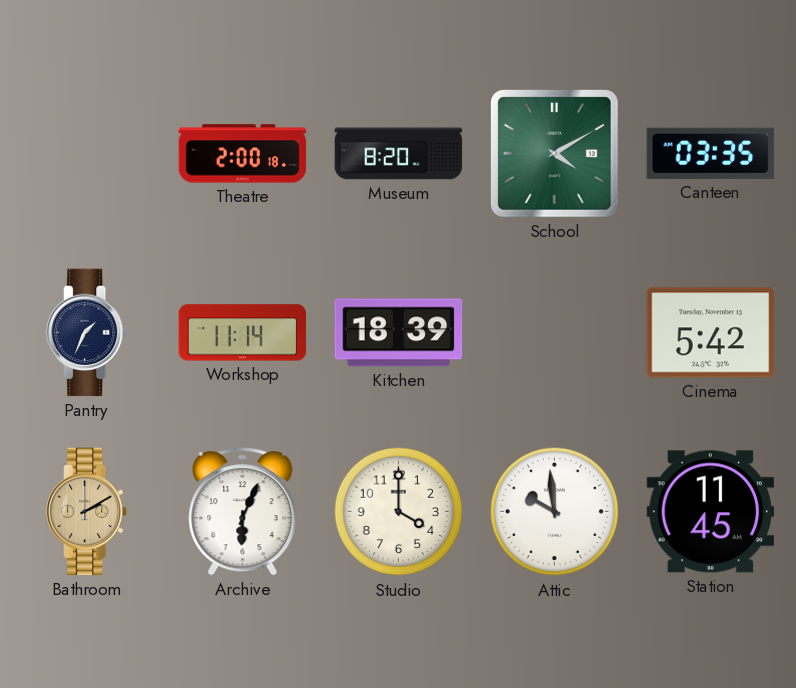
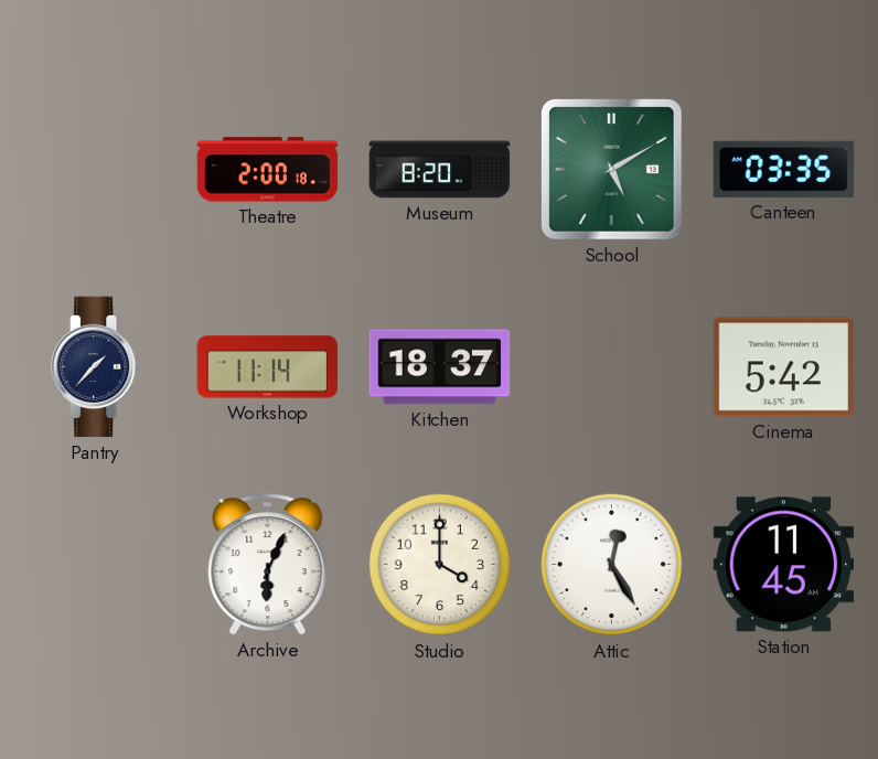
School: 4:10 -> 5:10
Pantry: 1:34 -> 1:37
Kitchen: 18:39 -> 18:37
Bathroom: 2:10 -> none
Attic: 9:59 -> 12:25
